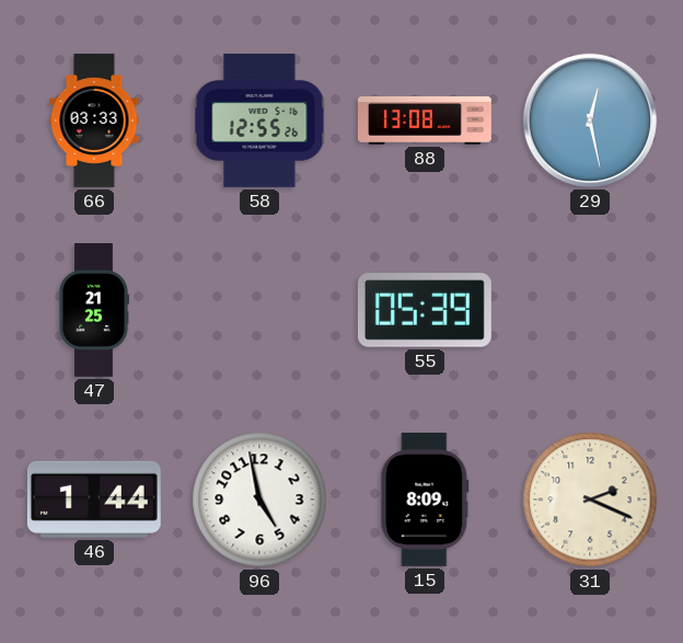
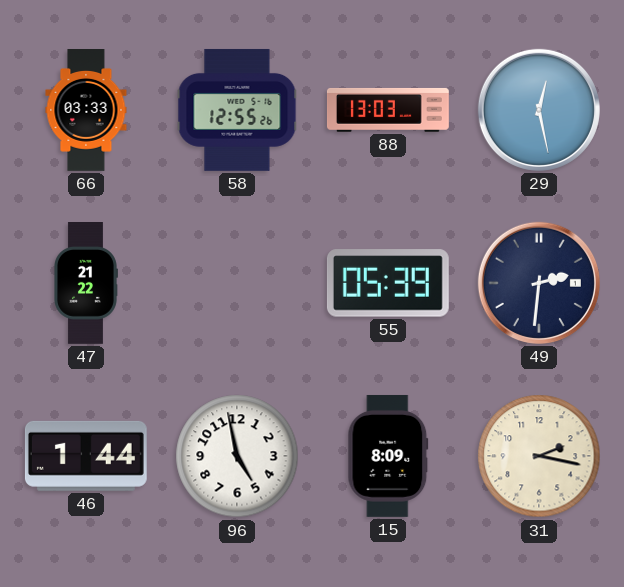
88: 13:08 -> 13:03
47: 21:25 -> 21:22
49: none -> 2:31
31: 2:19 -> 2:17
